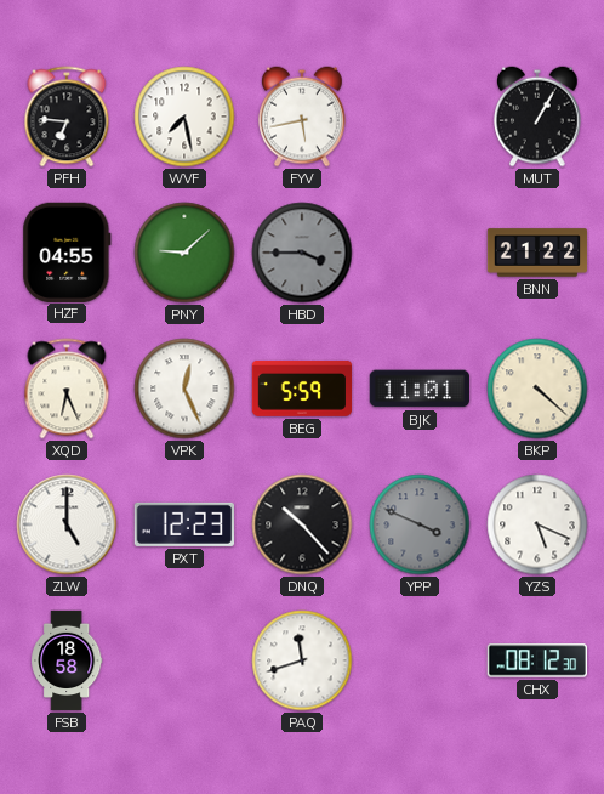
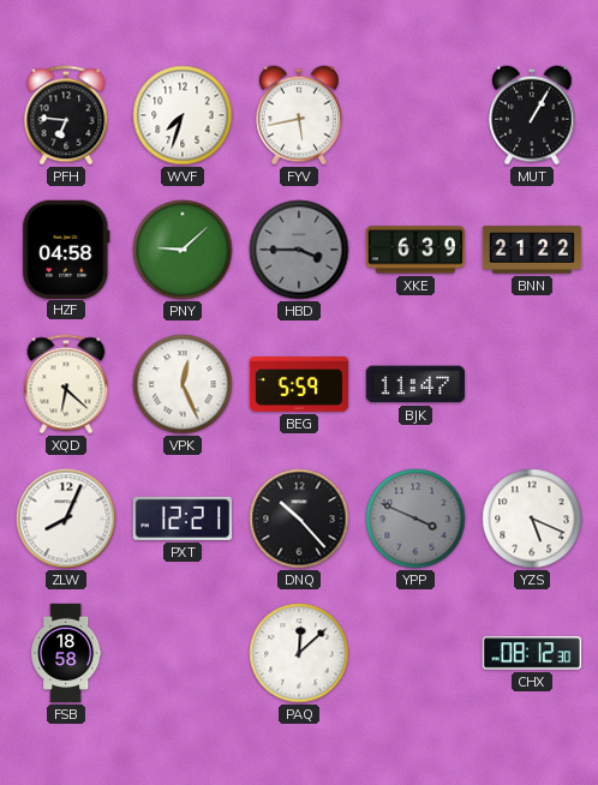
WVF: 7:28 -> 7:33
HZF: 04:55 -> 04:58
XKE: none -> 6:39
XQD: 6:26 -> 6:22
BJK: 11:01 -> 11:47
BKP: 4:22 -> none
ZLW: 5:00 -> 8:04
PXT: 12:23 -> 12:21
PAQ: 11:42 -> 12:08
